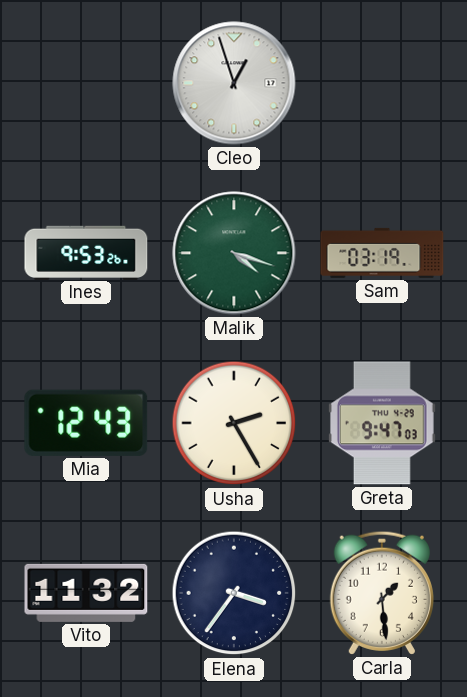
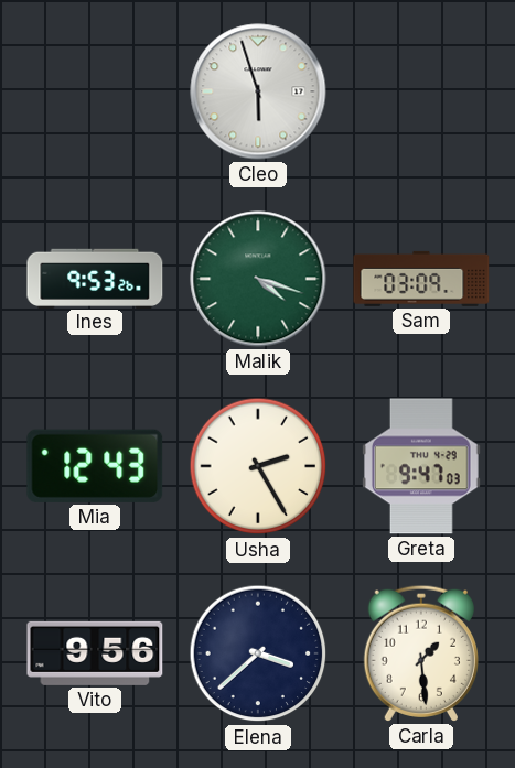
Cleo: 12:57 -> 5:57
Sam: 03:19 -> 03:09
Vito: 11:32 -> 9:56
Elena: 3:36 -> 3:38
